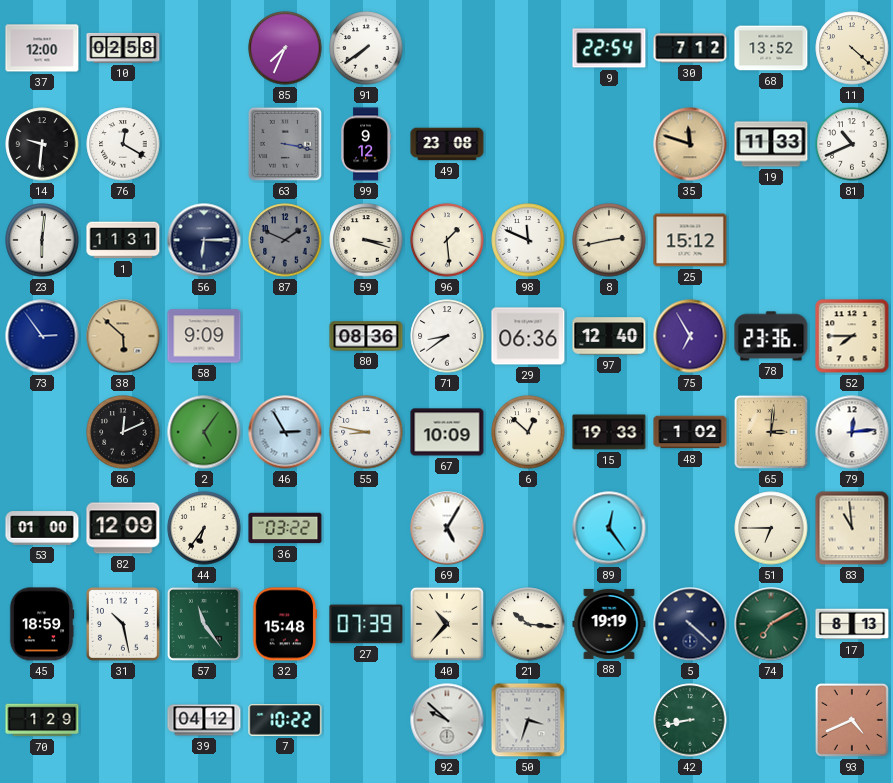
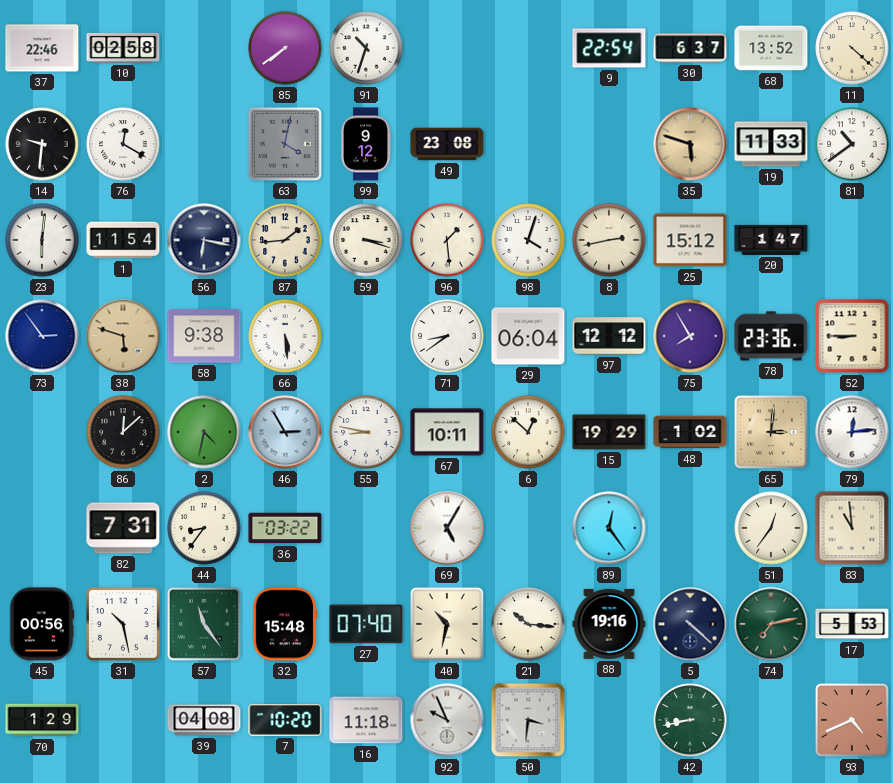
37: 12:00 -> 22:46
85: 7:34 -> 7:39
91: 7:39 -> 10:33
30: 7:12 -> 6:37
63: 3:17 -> 4:02
35: 11:48 -> 5:48
81: 10:41 -> 10:39
1: 11:31 -> 11:54
56: 6:15 -> 6:17
87: 1:49 -> 1:44
87 dial: grey -> cream
98: 11:49 -> 4:03
20: none -> 1:47
38: 5:52 -> 5:48
58: 9:09 -> 9:38
66: none -> 5:29
80: 08:36 -> none
29: 06:36 -> 06:04
97: 12:40 -> 12:12
75: 6:55 -> 7:55
52: 7:45 -> 8:45
86: 12:11 -> 12:08
2: 5:06 -> 4:32
67: 10:09 -> 10:11
15: 19:33 -> 19:29
53: 01:00 -> none
82: 12:09 -> 7:31
44: 6:36 -> 8:36
51: 6:45 -> 12:36
45: 18:59 -> 00:56
27: 07:39 -> 07:40
40: 10:37 -> 10:32
88: 19:19 -> 19:16
74: 7:10 -> 7:13
17: 8:13 -> 5:53
39: 04:12 -> 04:08
7: 10:22 -> 10:20
16: none -> 11:18
92: 9:52 -> 9:56
50: 3:33 -> 3:31
